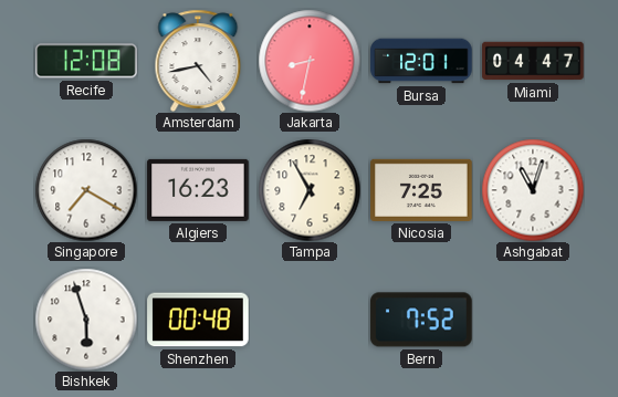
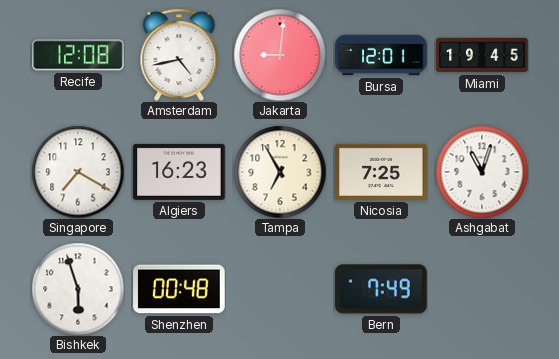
Jakarta: 8:32 -> 9:01
Miami: 04:47 -> 19:45
Bern: 7:52 -> 7:49
